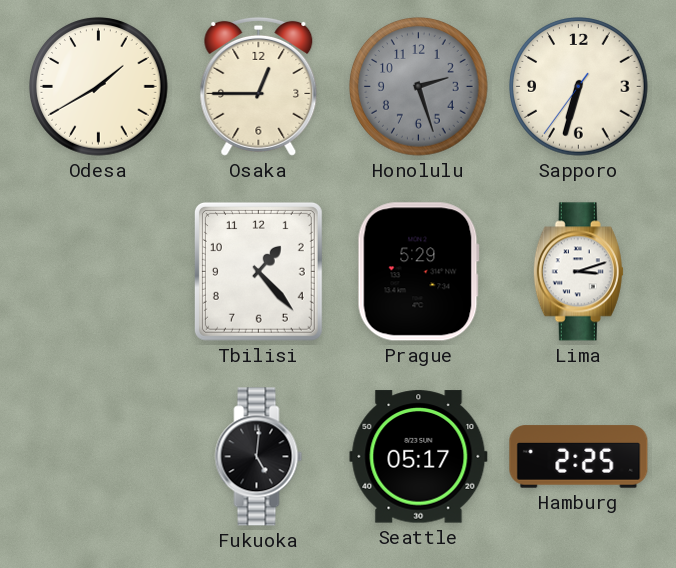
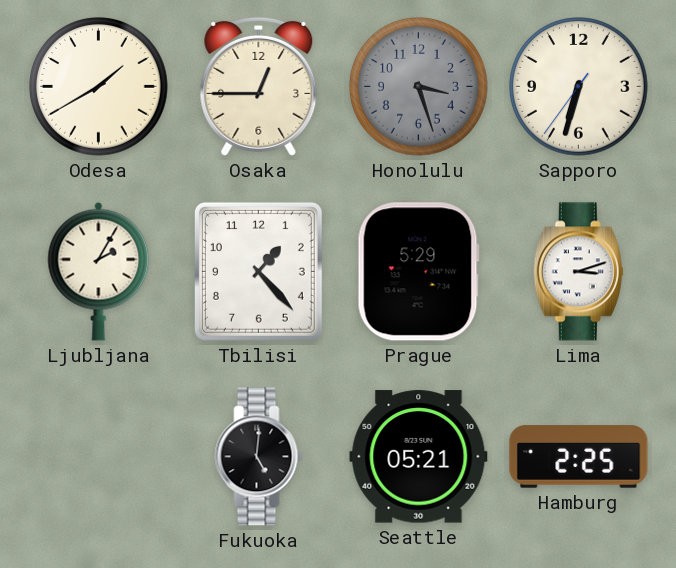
Honolulu: 2:27 -> 3:27
Ljubljana: none -> 2:05
Seattle: 05:17 -> 05:21
